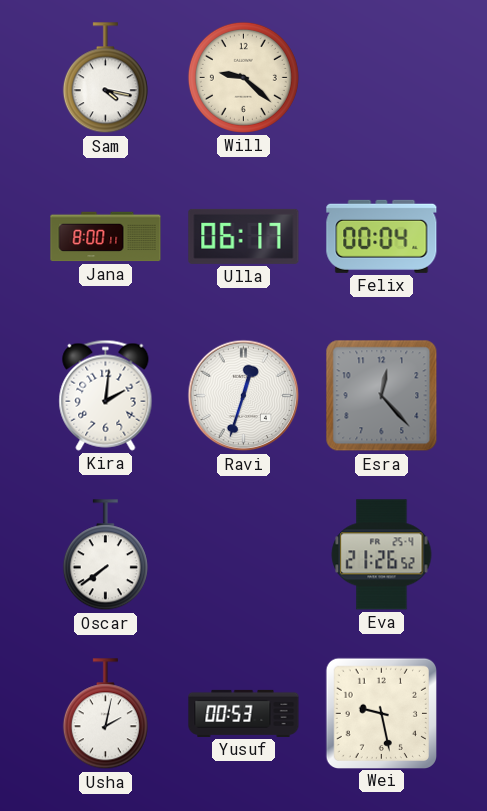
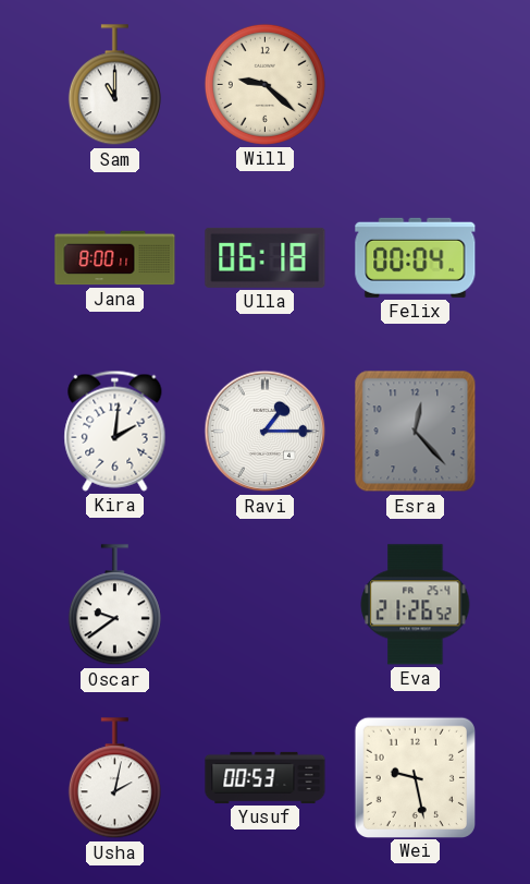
Sam: 4:17 -> 11:00
Ulla: 06:17 -> 06:18
Ravi: 12:33 -> 1:15
Oscar: 7:39 -> 9:39
